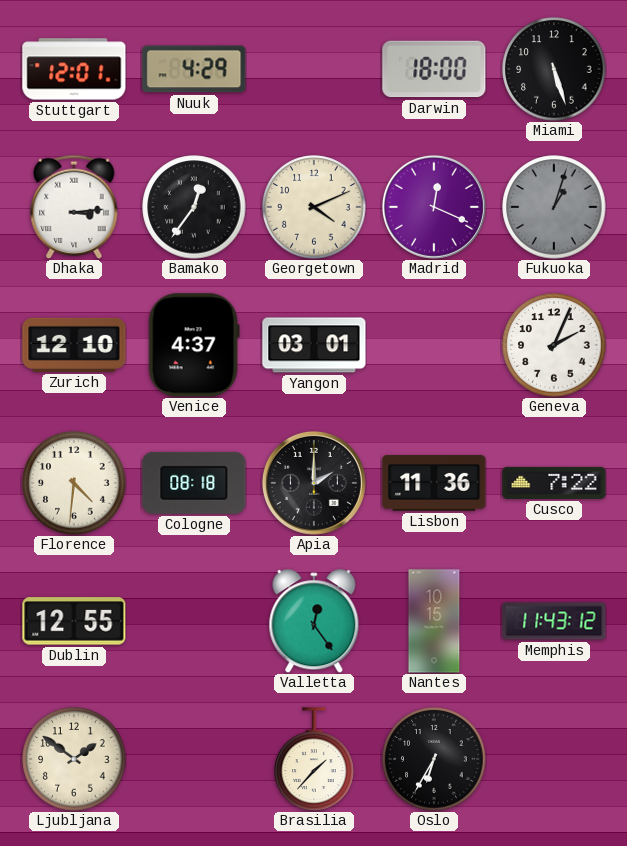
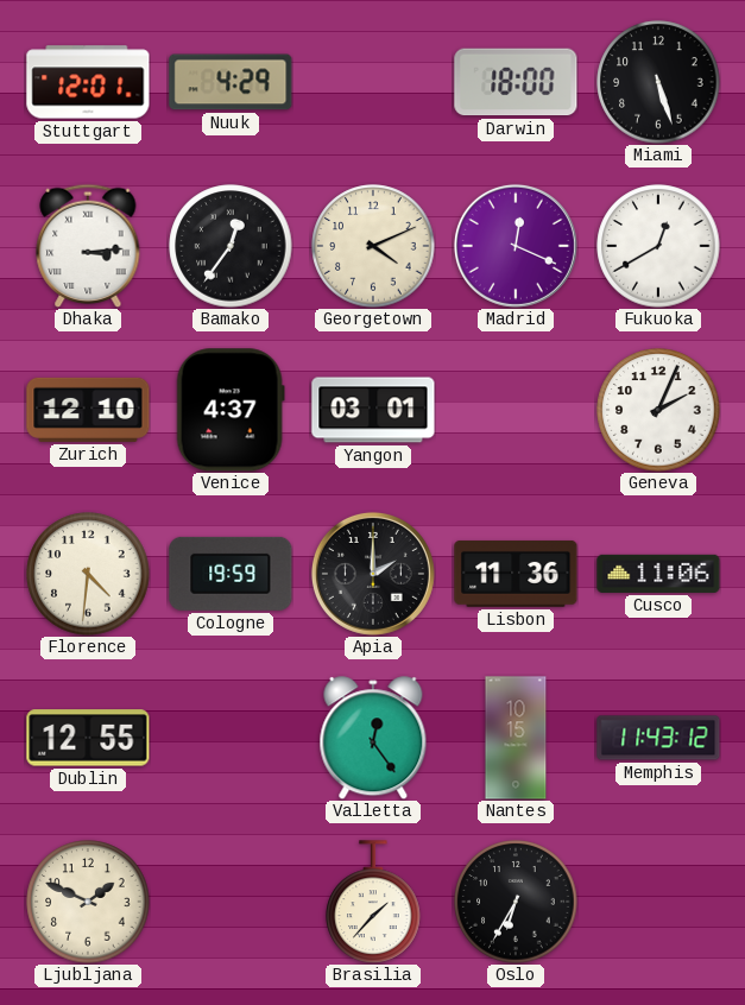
Fukuoka: 1:03 -> 12:40
Fukuoka dial: grey -> white
Cologne: 08:18 -> 19:59
Cusco: 7:22 -> 11:06
Ljubljana: 1:51 -> 1:49
